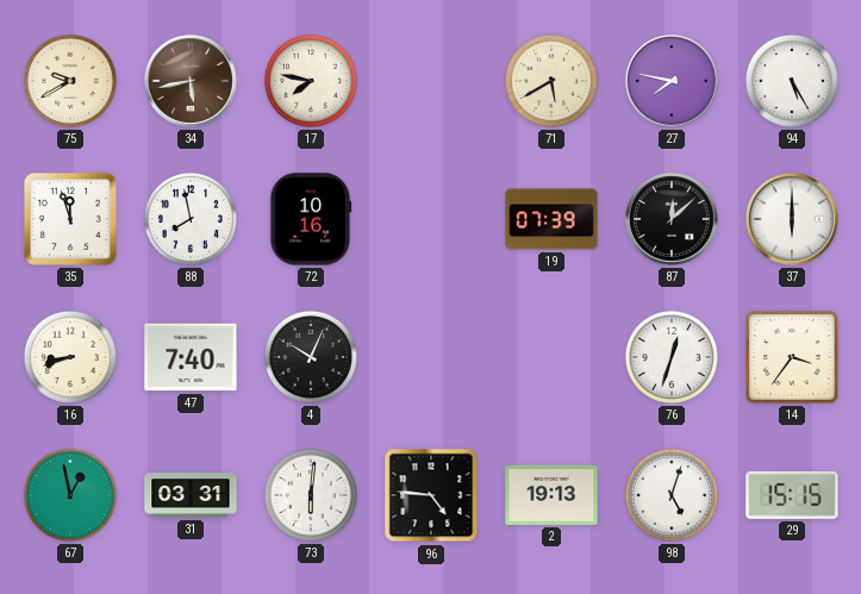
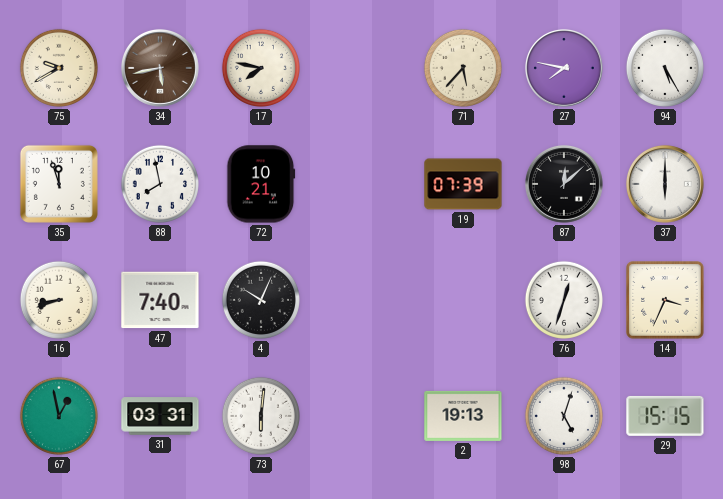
71: 5:40 -> 5:37
72: 10:16 -> 10:21
14: 3:36 -> 3:34
96: 4:46 -> none
